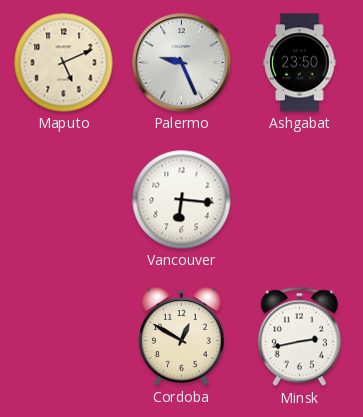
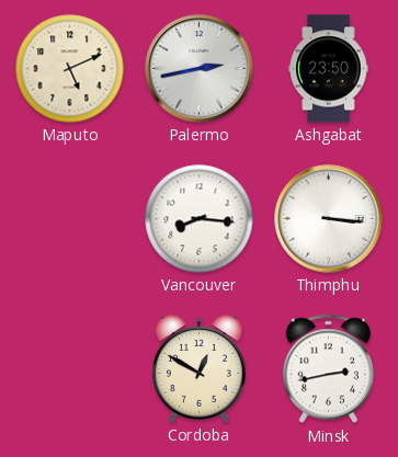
Palermo: 9:26 -> 2:43
Vancouver: 6:16 -> 8:16
Thimphu: none -> 3:16
